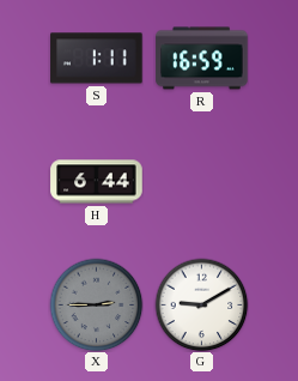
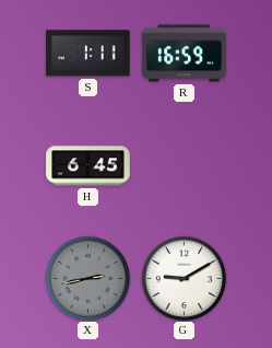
H: 6:44 -> 6:45
X: 2:45 -> 2:43
